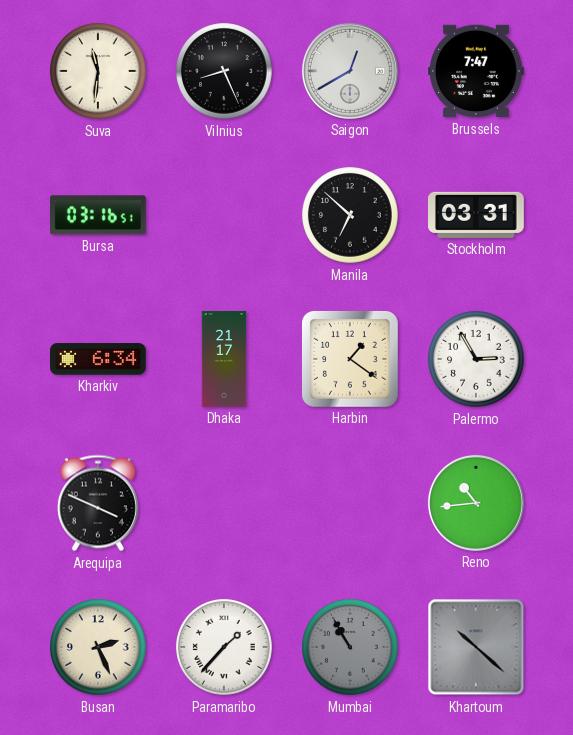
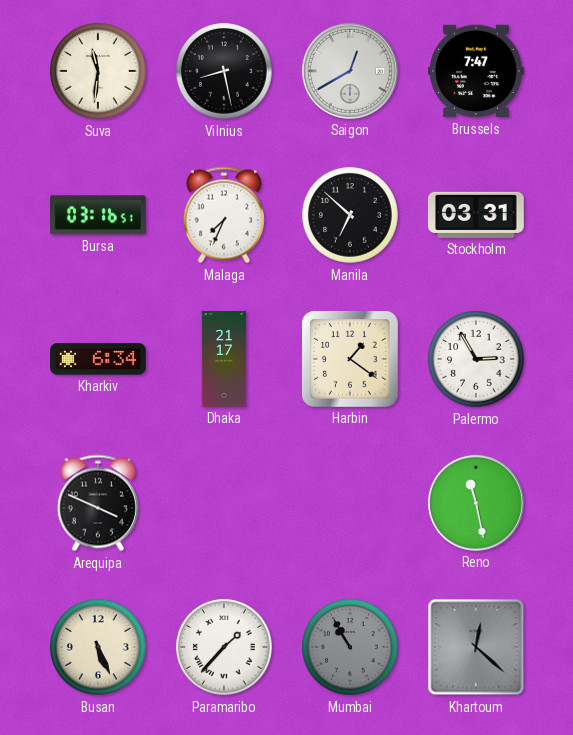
Vilnius: 8:26 -> 8:28
Malaga: none -> 7:34
Reno: 10:44 -> 11:28
Busan: 2:26 -> 5:26
Khartoum: 10:22 -> 12:22
